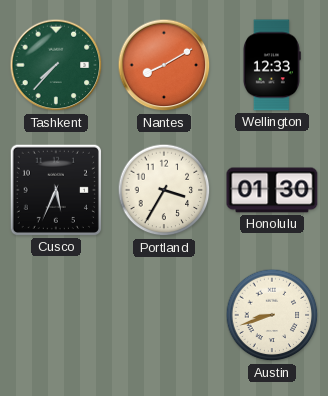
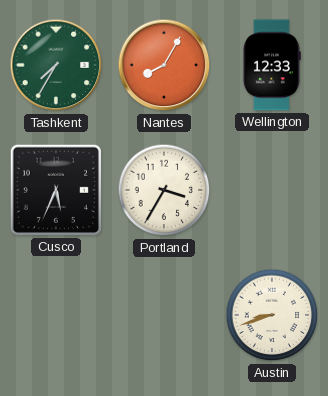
Tashkent: 7:37 -> 7:35
Nantes: 8:10 -> 8:05
Honolulu: 01:30 -> none
